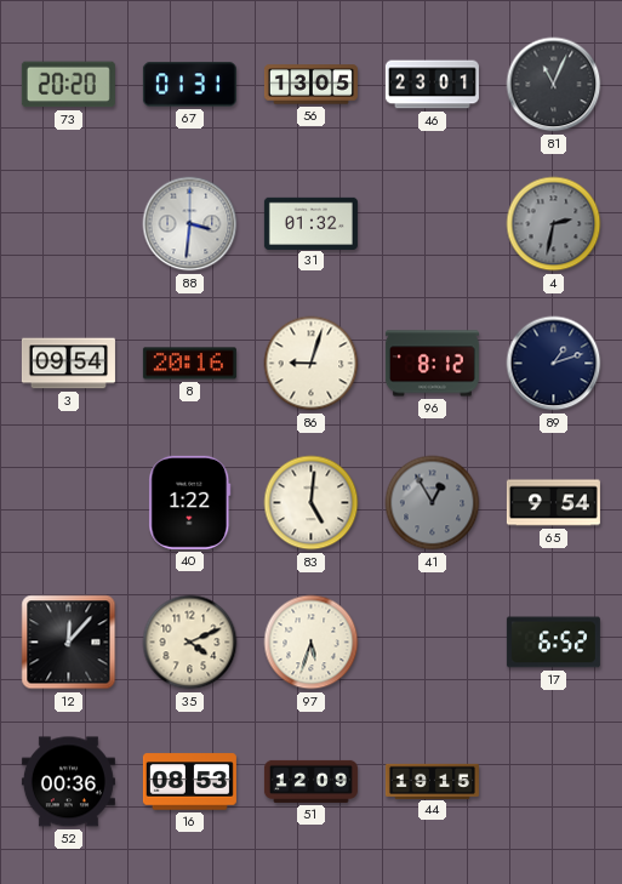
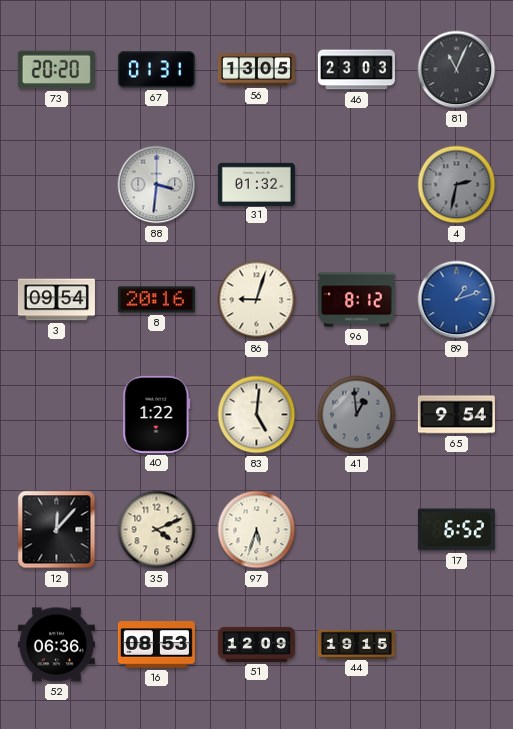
46: 23:01 -> 23:03
89 dial: navy -> blue
41: 12:55 -> 12:59
52: 00:36 -> 06:36
